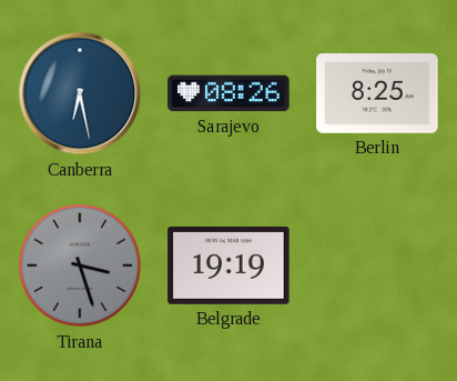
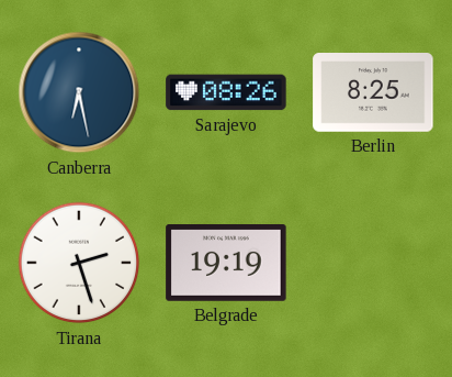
Tirana: 3:27 -> 2:27
Tirana dial: grey -> white
